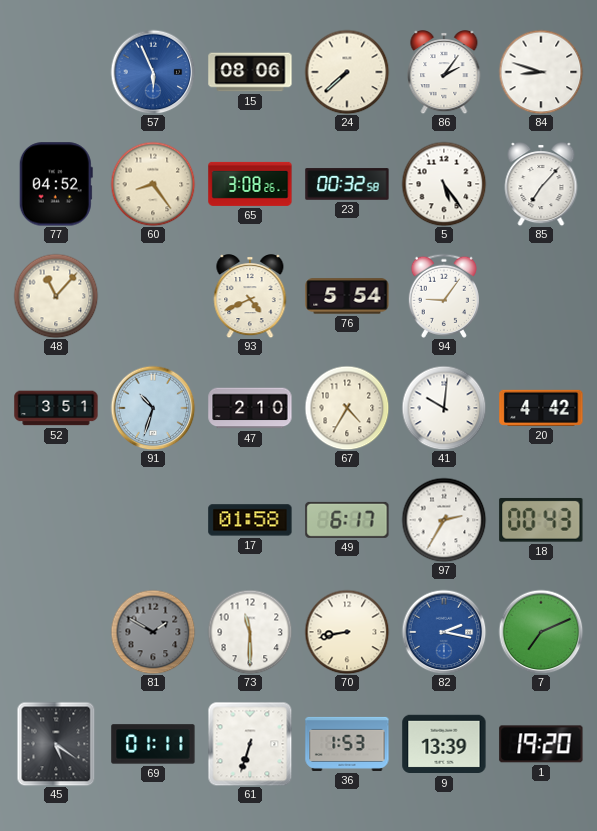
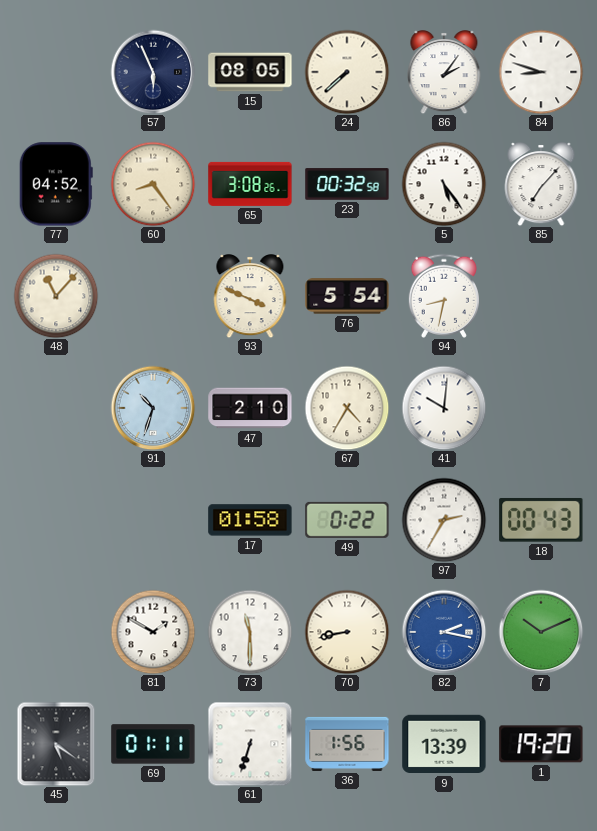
57 dial: blue -> navy
15: 08:06 -> 08:05
93: 4:41 -> 3:49
94: 9:06 -> 8:32
52: 3:51 -> none
20: 4:42 -> none
49: 6:17 -> 0:22
81 dial: grey -> white
7: 7:11 -> 10:11
36: 1:53 -> 1:56
